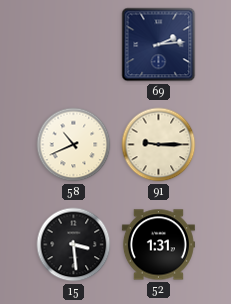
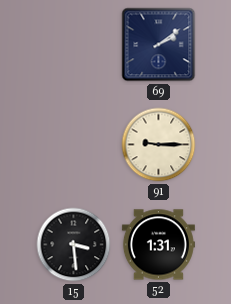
69: 2:14 -> 2:09
58: 10:41 -> none
